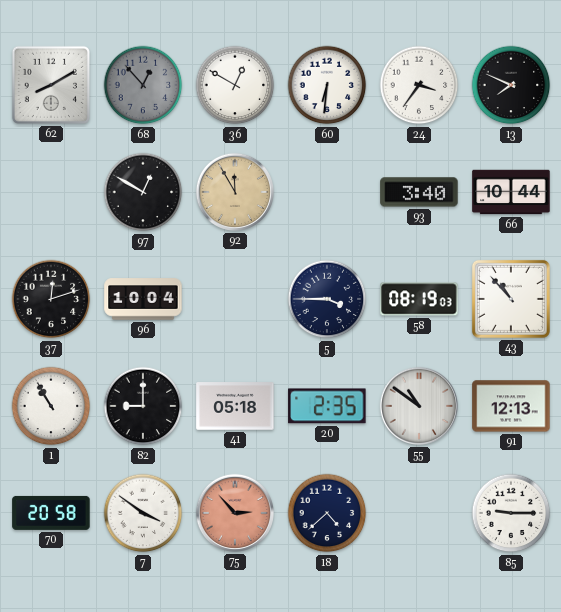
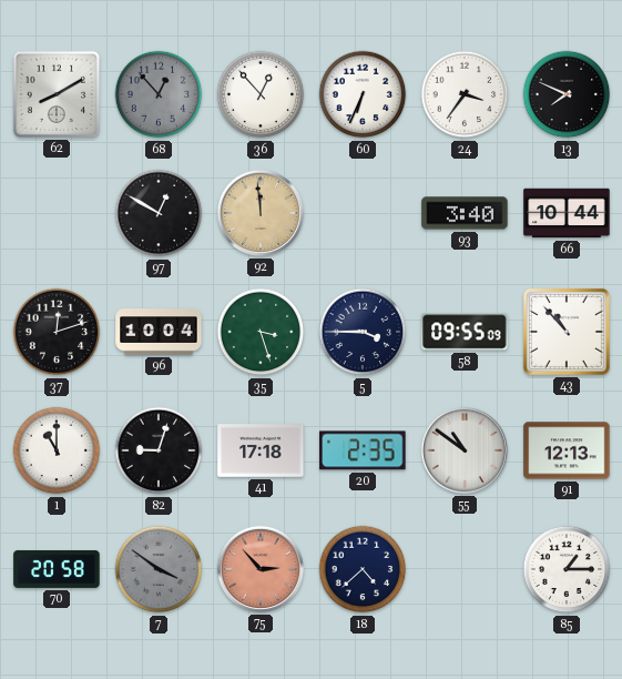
36: 12:50 -> 12:53
60: 6:31 -> 6:34
92: 11:55 -> 11:59
35: none -> 3:27
58: 08:19 -> 09:55
1: 10:55 -> 11:00
82: 9:00 -> 9:03
41: 05:18 -> 17:18
7 dial: white -> grey
85: 9:15 -> 1:15
